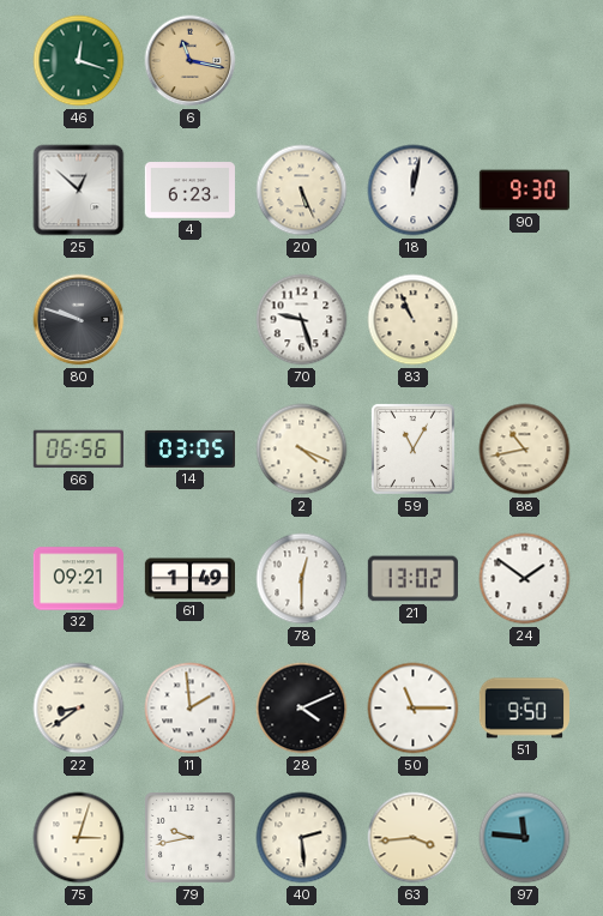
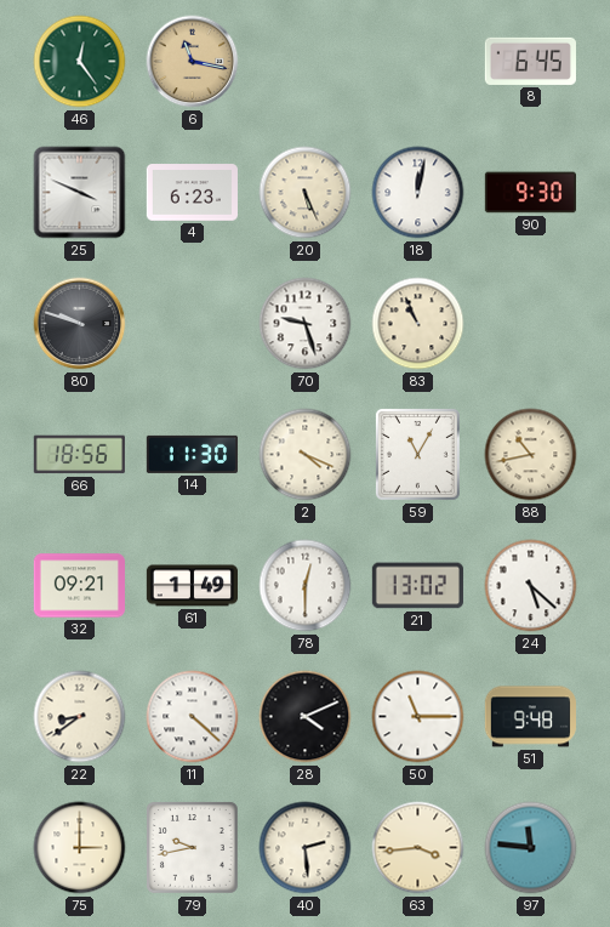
46: 12:18 -> 12:24
8: none -> 6:45
25: 12:52 -> 3:49
66: 06:56 -> 18:56
14: 03:05 -> 11:30
24: 1:51 -> 5:22
11: 1:59 -> 4:22
51: 9:50 -> 9:48
75: 3:03 -> 3:00
